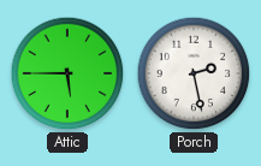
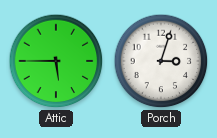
Porch: 2:28 -> 3:03
